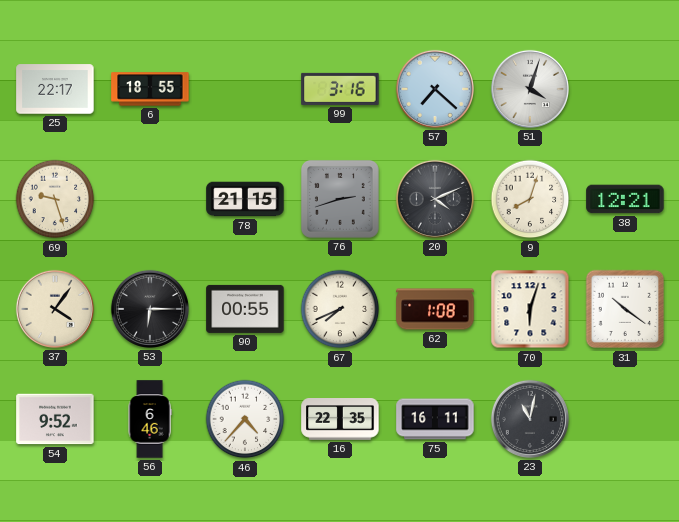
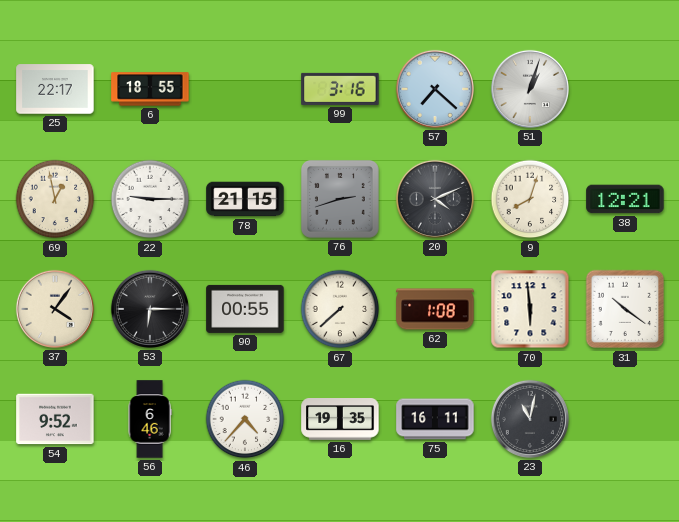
51: 4:03 -> 1:03
69: 9:27 -> 12:58
22: none -> 9:15
67: 7:41 -> 7:38
70: 6:03 -> 5:59
16: 22:35 -> 19:35
